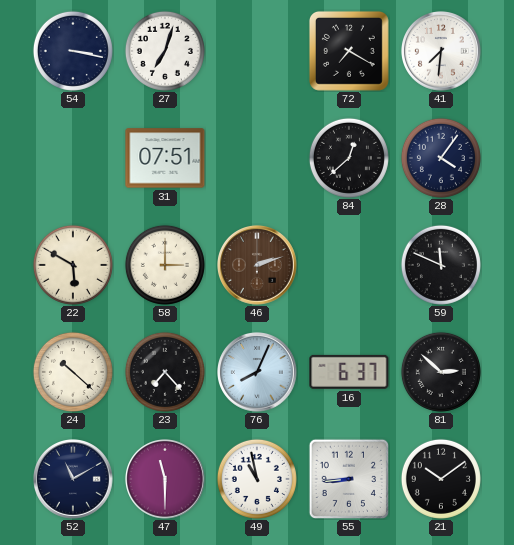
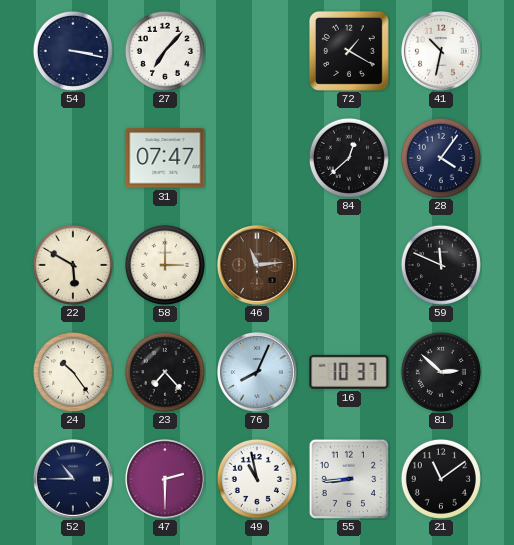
27: 7:03 -> 7:07
72: 7:20 -> 1:20
41: 7:31 -> 10:32
31: 07:51 -> 07:47
46: 2:12 -> 11:14
24: 10:22 -> 10:24
16: 6:37 -> 10:37
52: 11:10 -> 10:45
47: 11:30 -> 2:30
21: 10:09 -> 11:09
